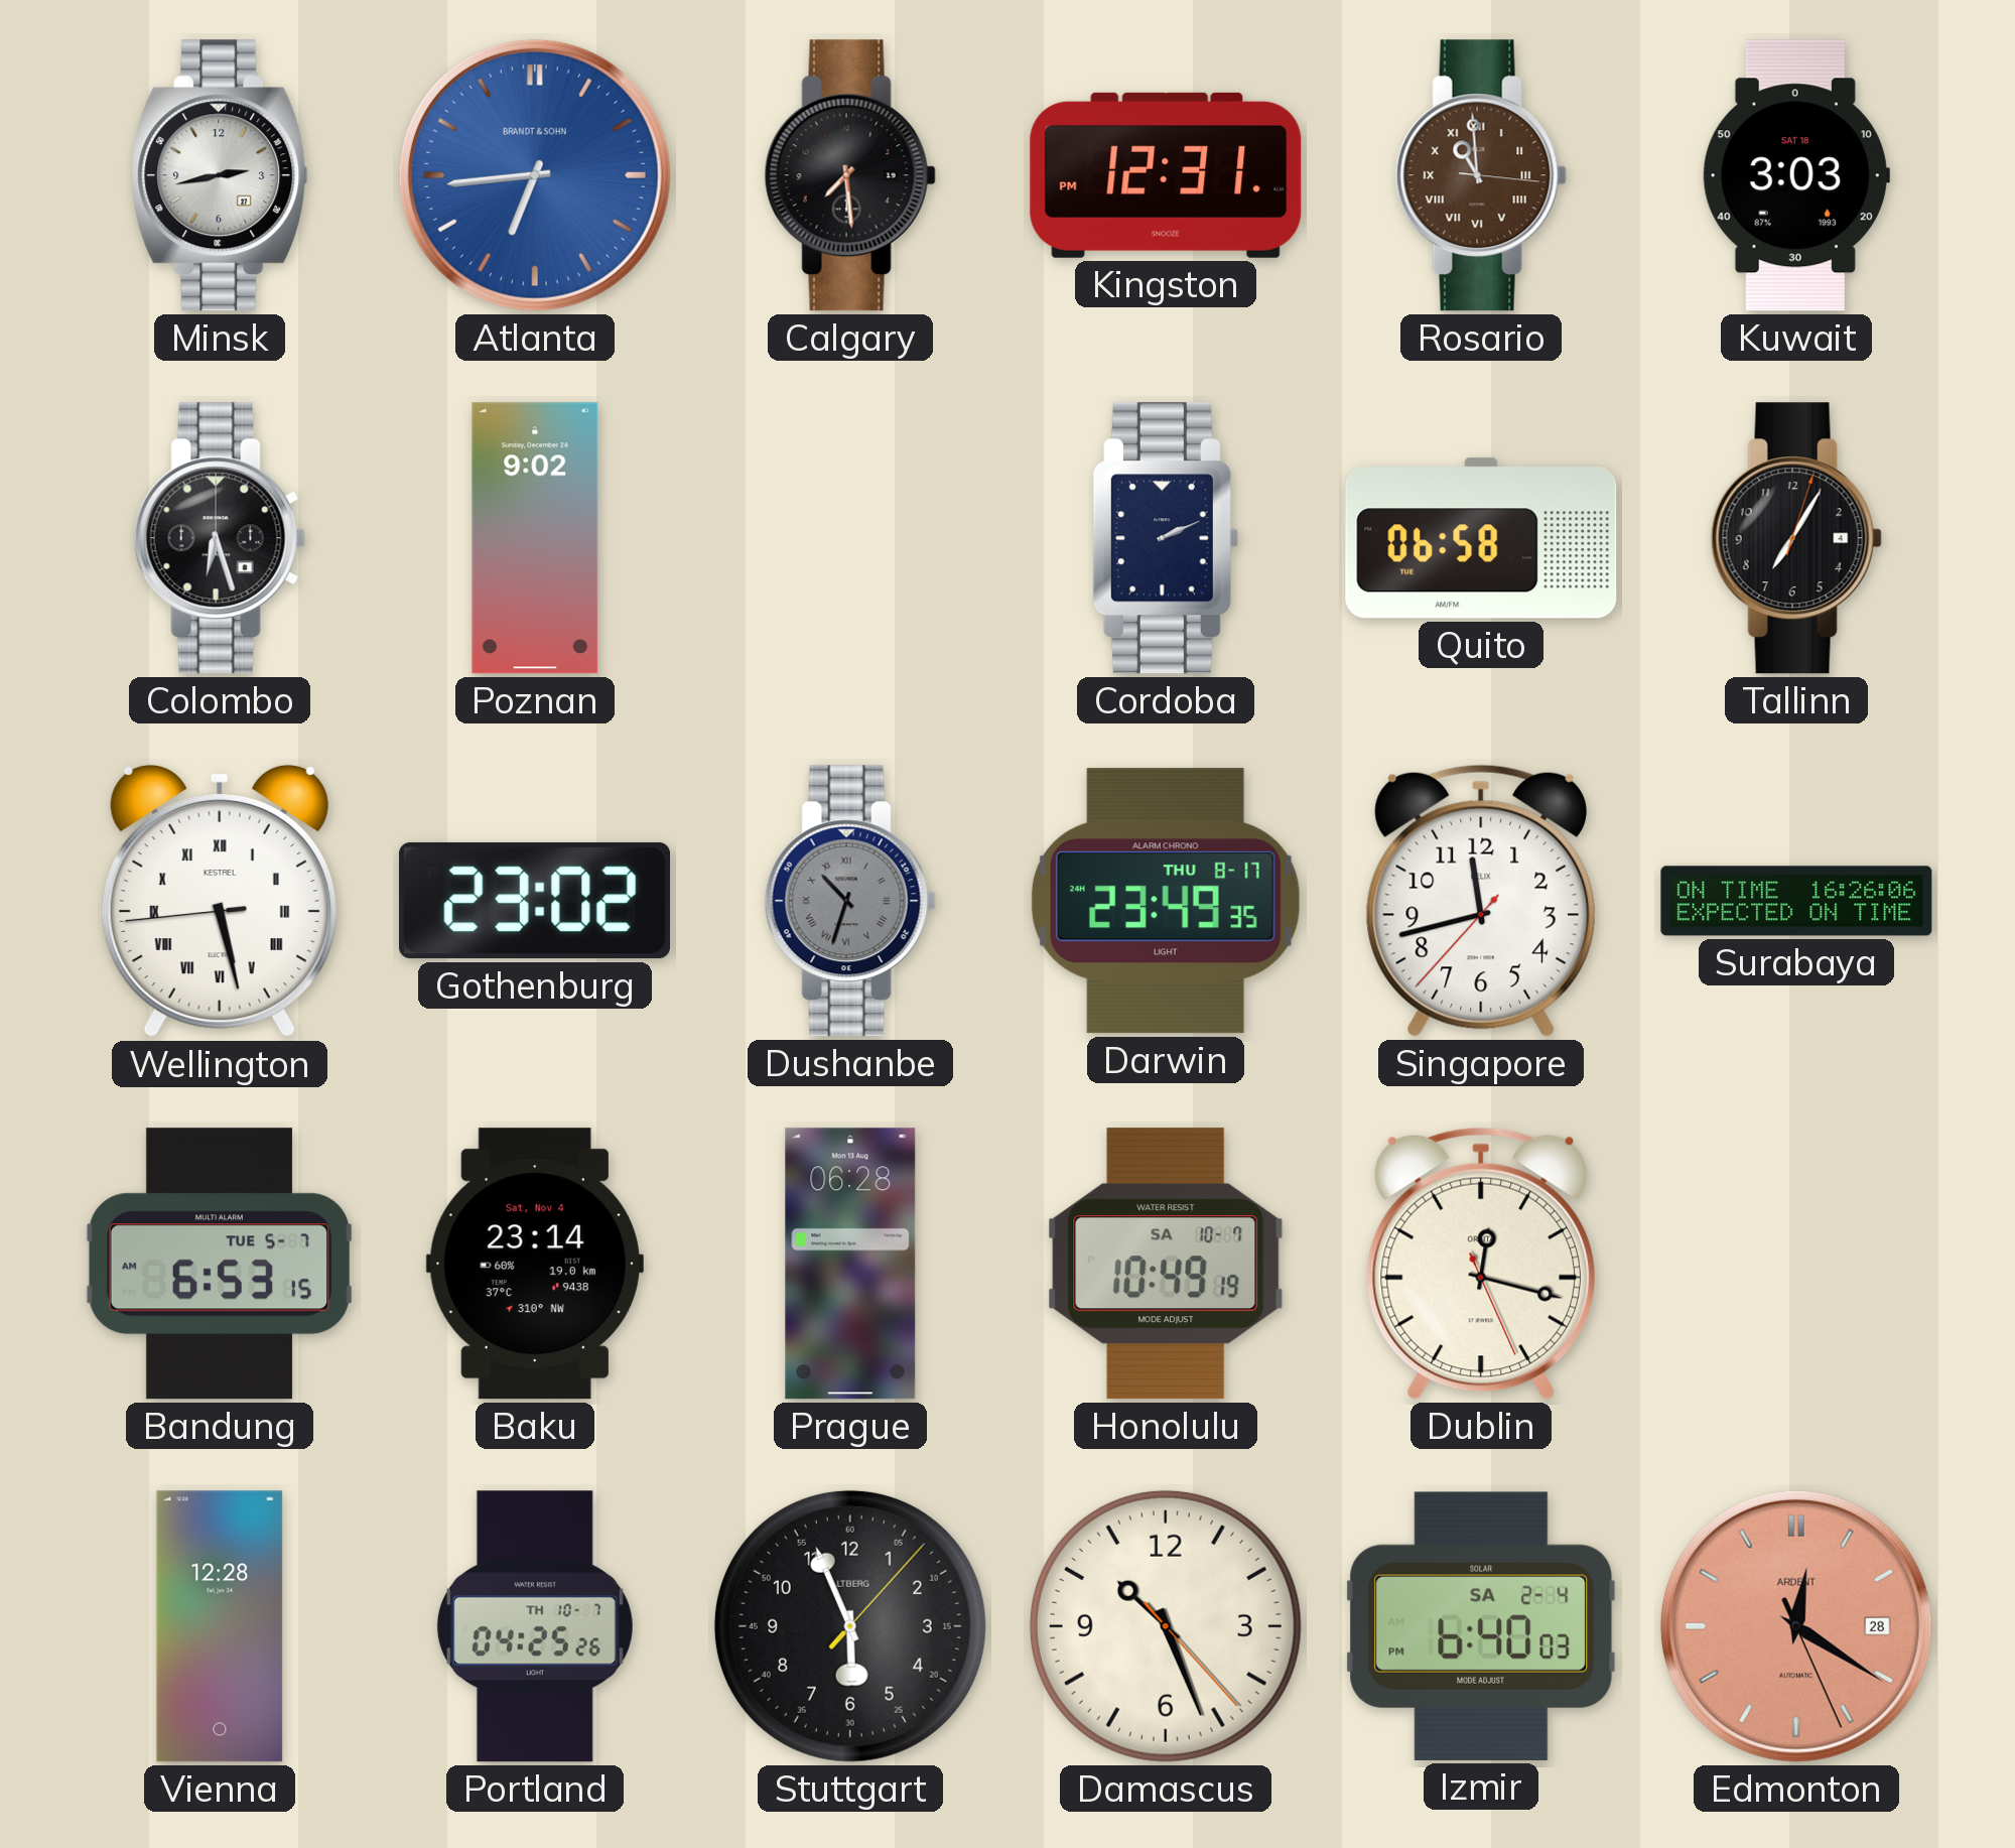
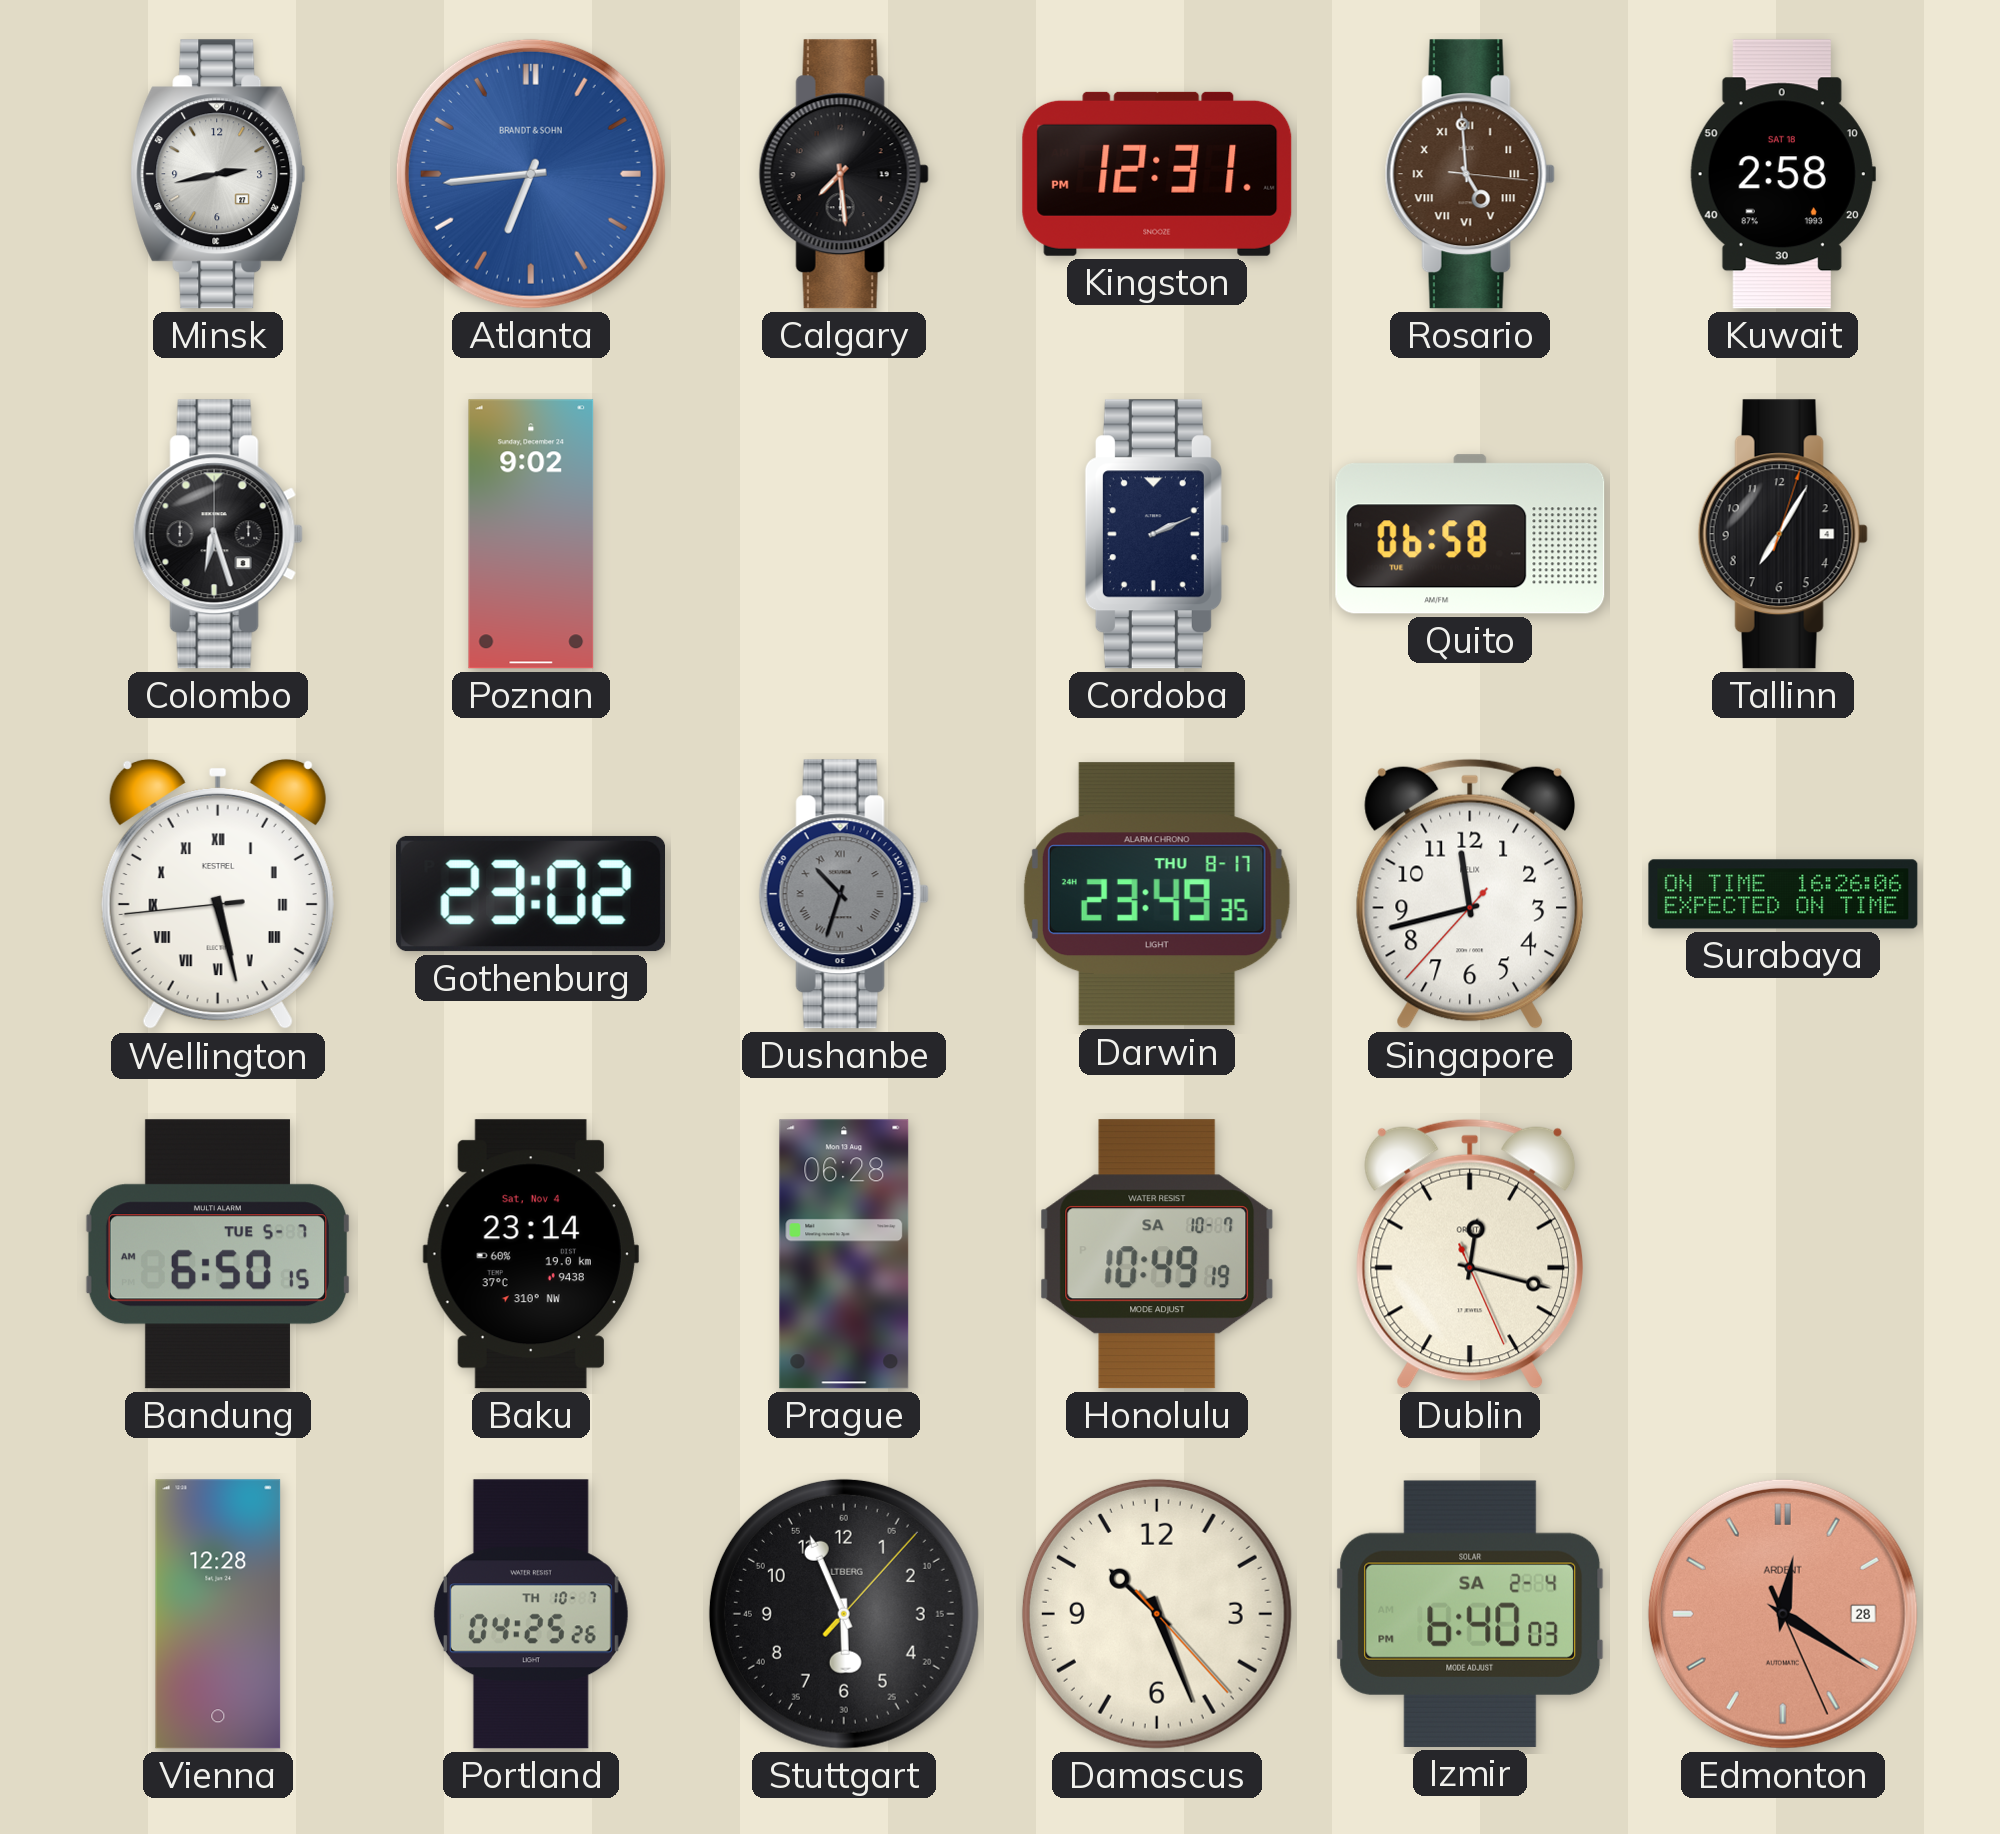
Rosario: 10:59 -> 4:59
Kuwait: 3:03 -> 2:58
Bandung: 6:53 -> 6:50
